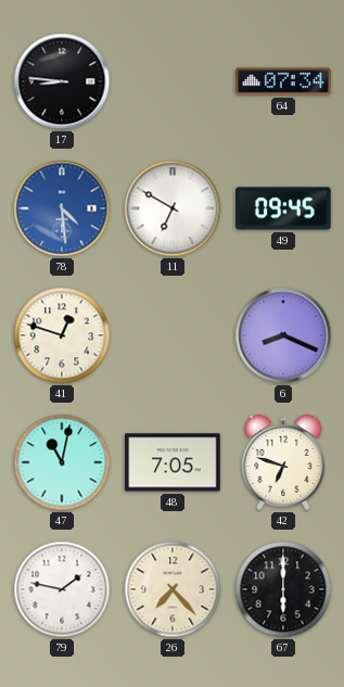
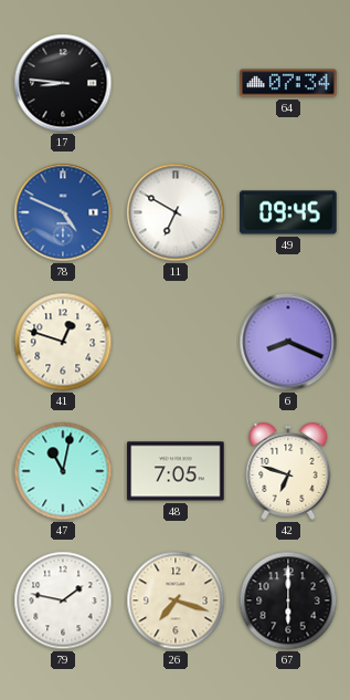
78: 4:29 -> 4:49
26: 7:23 -> 7:18
